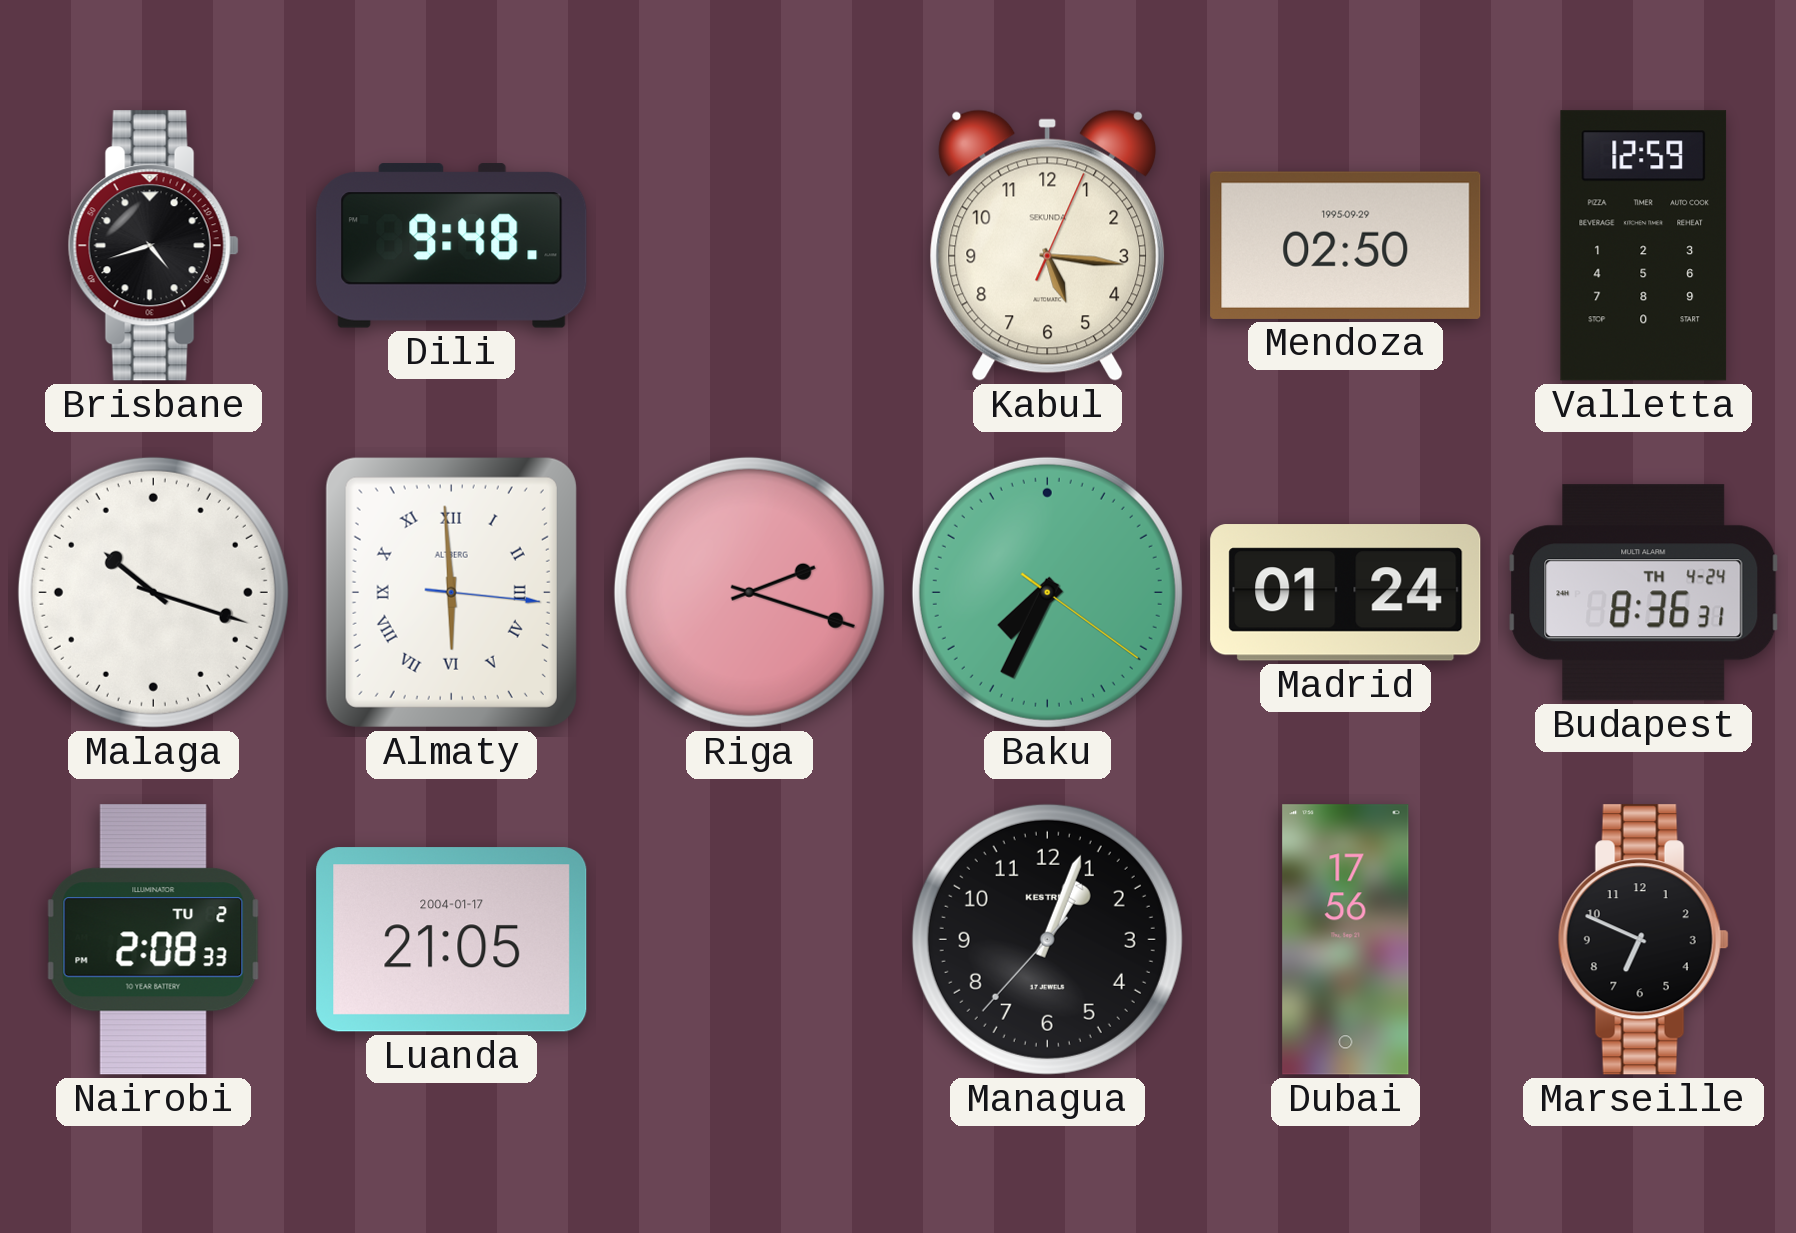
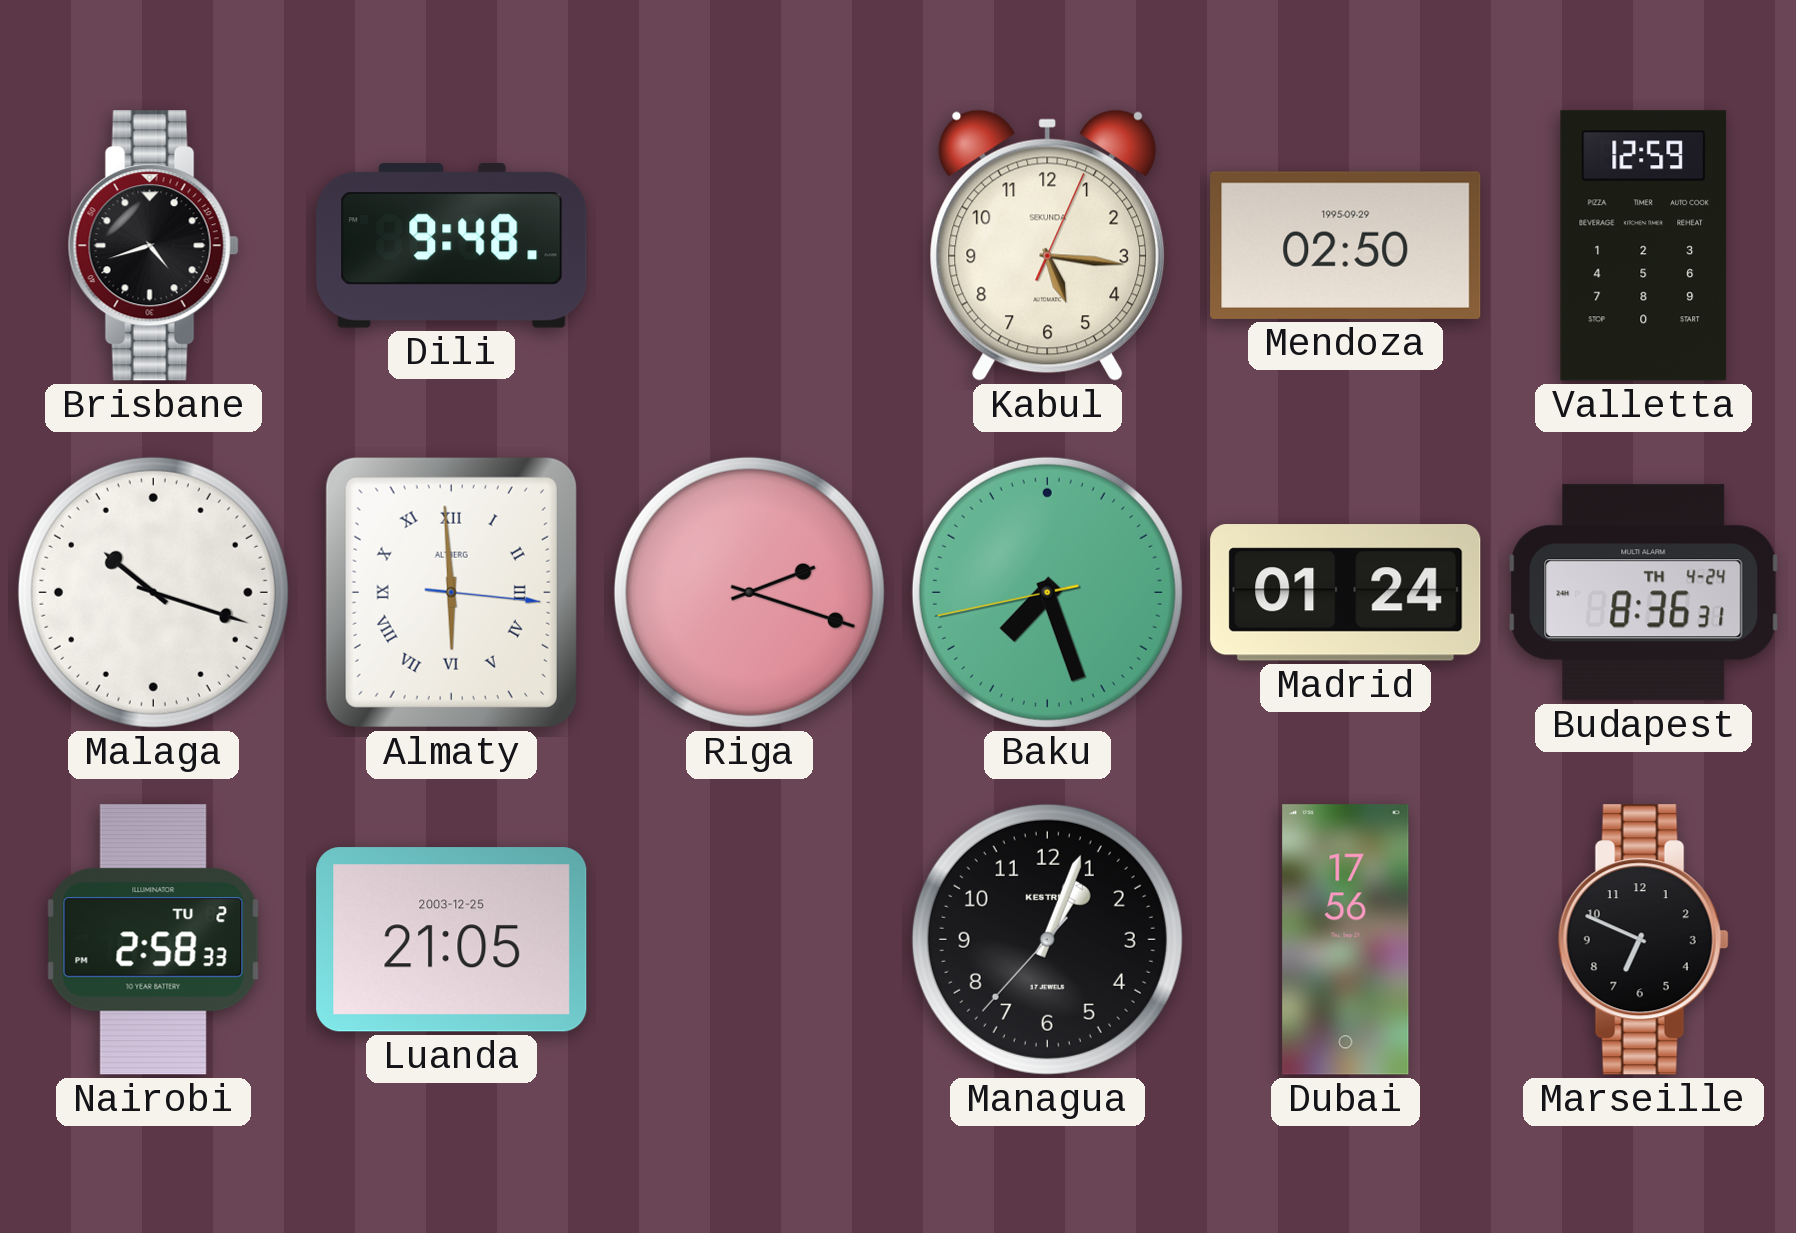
Baku: 7:34 -> 7:26
Nairobi: 2:08 -> 2:58
Luanda date: 2004-01-17 -> 2003-12-25
